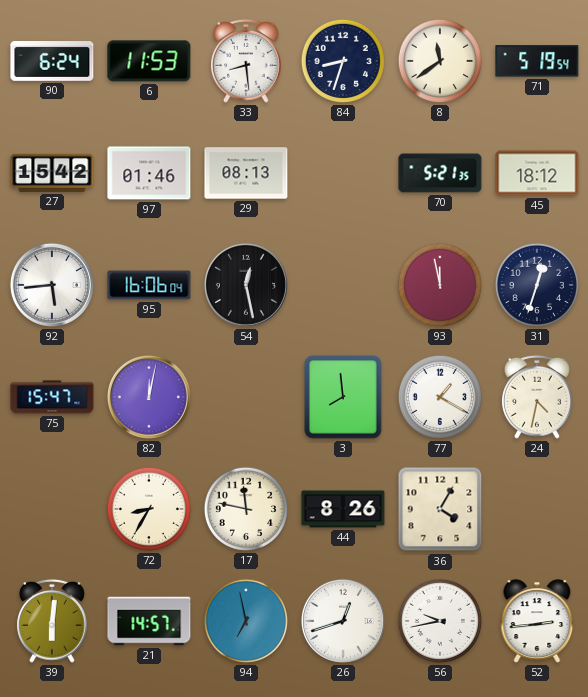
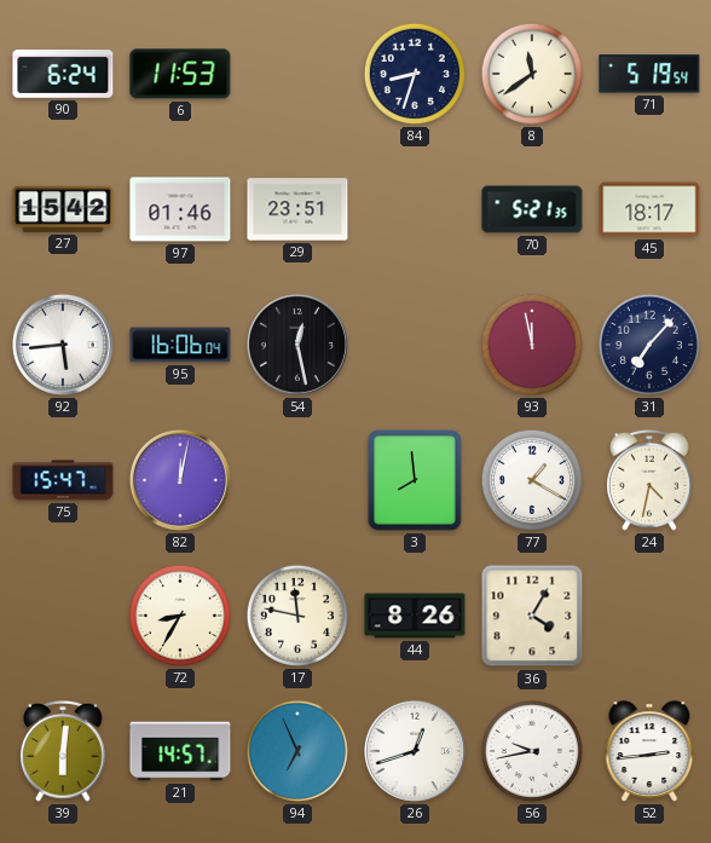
33: 8:29 -> none
29: 08:13 -> 23:51
45: 18:12 -> 18:17
31: 12:33 -> 7:07
94: 6:58 -> 6:56
